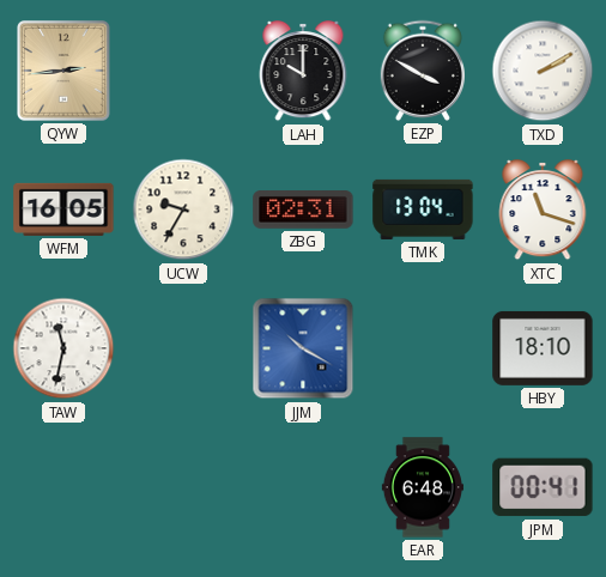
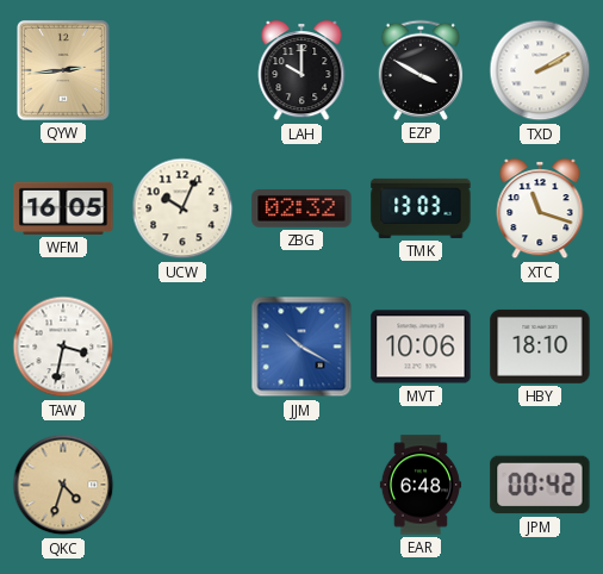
UCW: 9:35 -> 10:04
ZBG: 02:31 -> 02:32
TMK: 13:04 -> 13:03
TAW: 11:32 -> 3:32
MVT: none -> 10:06
QKC: none -> 4:33
JPM: 00:41 -> 00:42
